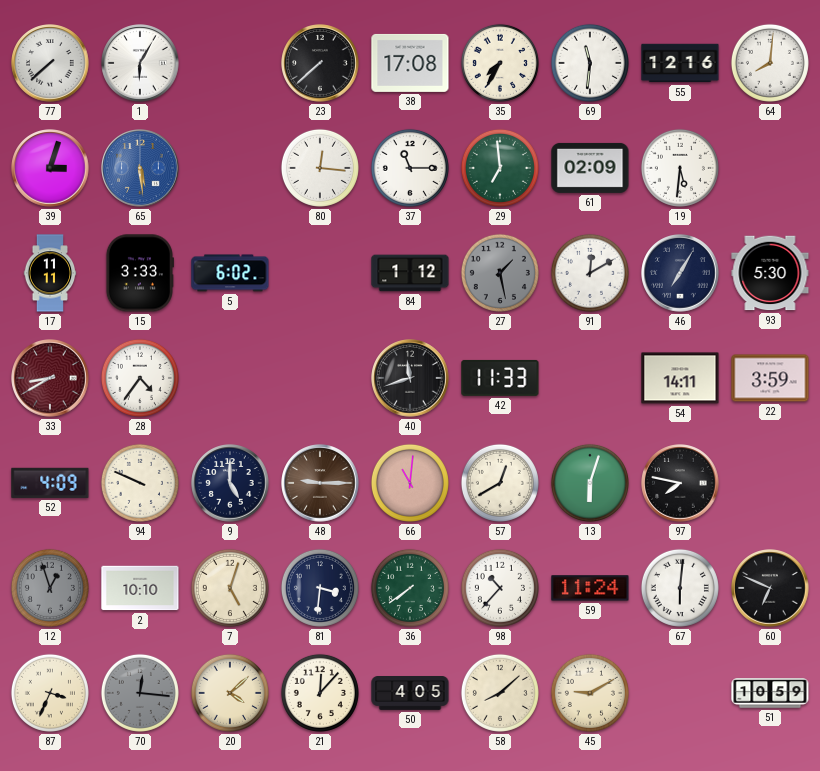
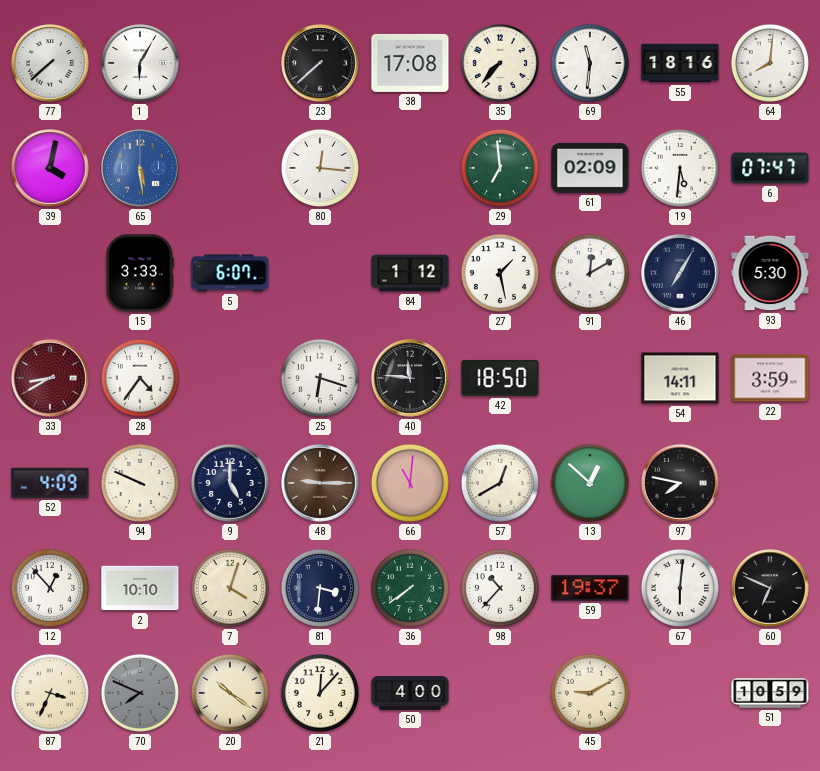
35: 7:35 -> 7:37
55: 12:16 -> 18:16
39: 3:03 -> 4:02
37: 11:15 -> none
6: none -> 07:47
17: 11:11 -> none
5: 6:02 -> 6:07
27 dial: grey -> white
25: none -> 6:18
40: 11:42 -> 11:46
42: 11:33 -> 18:50
13: 6:03 -> 12:52
12: 12:57 -> 12:53
12 dial: grey -> white
7: 5:03 -> 4:03
59: 11:24 -> 19:37
70: 12:16 -> 7:49
20: 4:08 -> 10:21
50: 4:05 -> 4:00
58: 8:08 -> none
